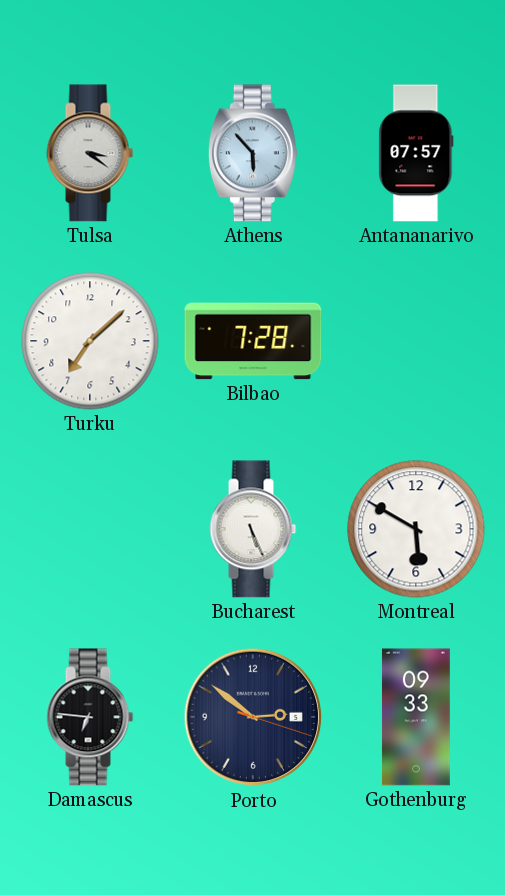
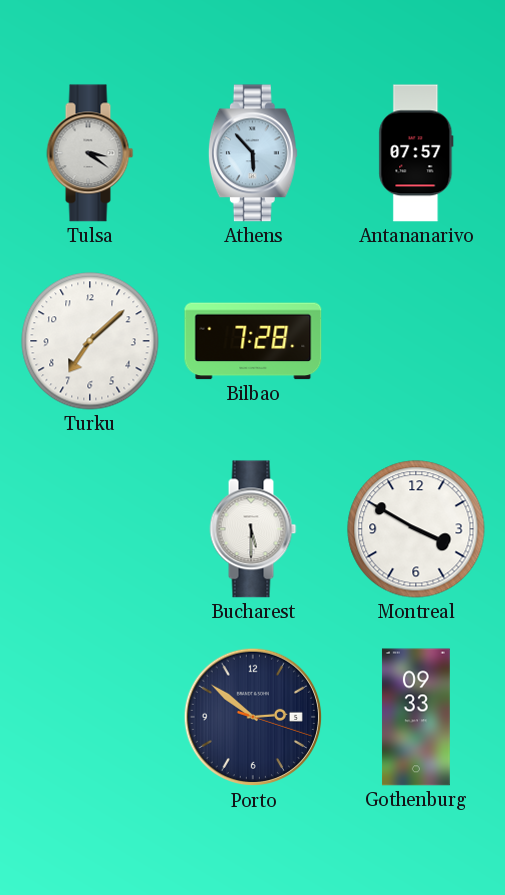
Bucharest: 5:26 -> 5:30
Montreal: 5:50 -> 3:50
Damascus: 6:46 -> none
